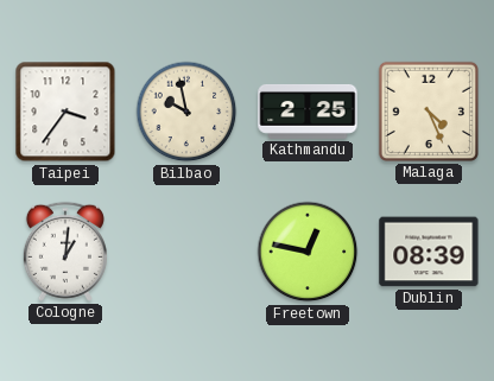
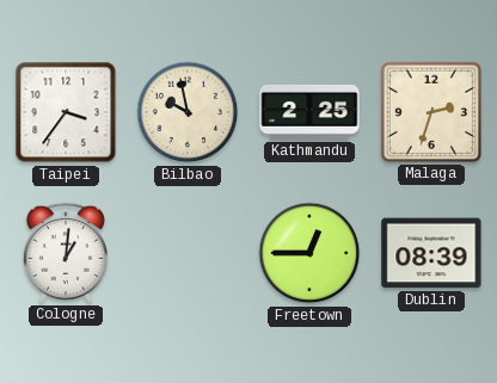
Malaga: 4:26 -> 2:33
Freetown: 12:47 -> 12:45
